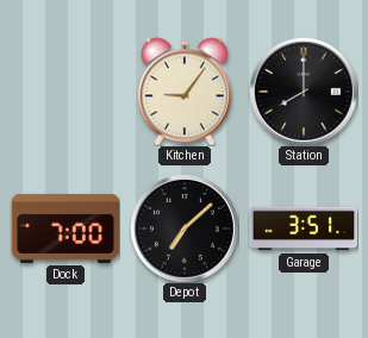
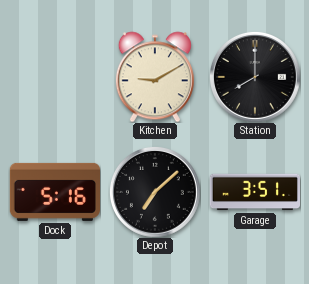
Kitchen: 9:06 -> 9:10
Dock: 7:00 -> 5:16
